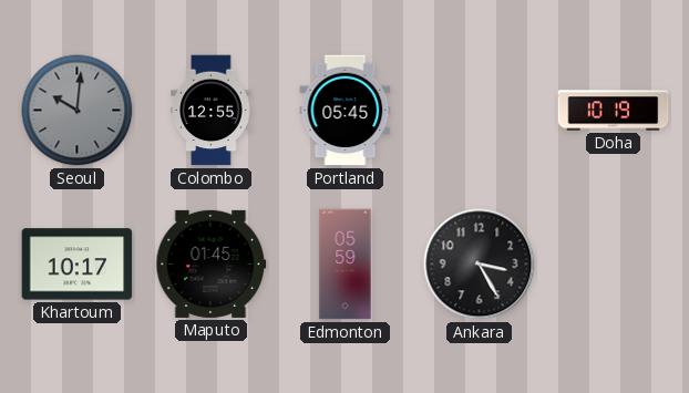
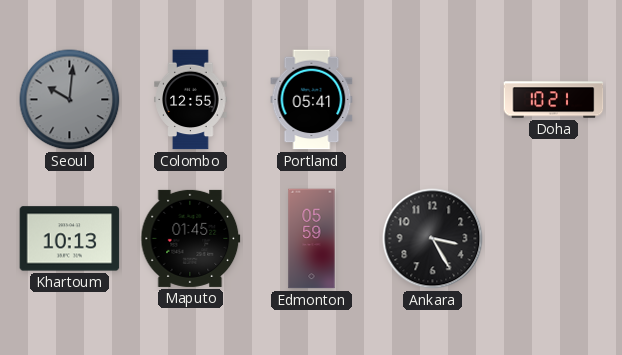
Portland: 05:45 -> 05:41
Doha: 10:19 -> 10:21
Khartoum: 10:17 -> 10:13
